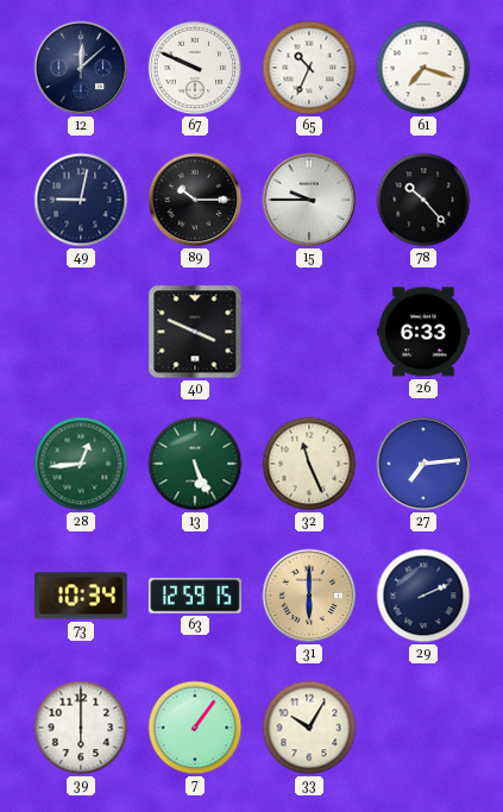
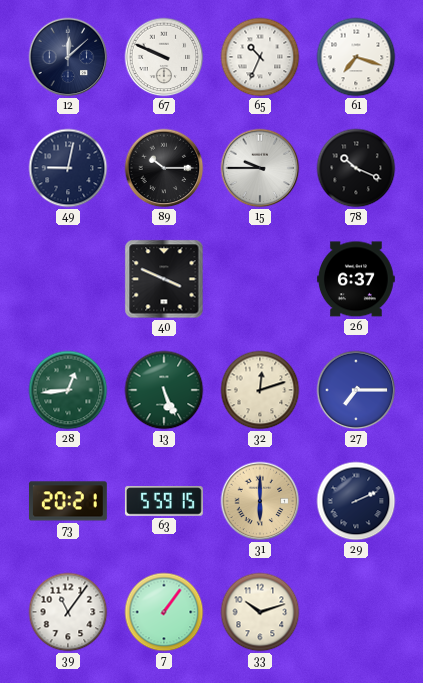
78: 10:23 -> 10:19
26: 6:33 -> 6:37
32: 11:26 -> 12:12
27: 7:14 -> 7:15
73: 10:34 -> 20:21
63: 12:59 -> 5:59
39: 6:00 -> 11:06
33: 10:05 -> 10:12
